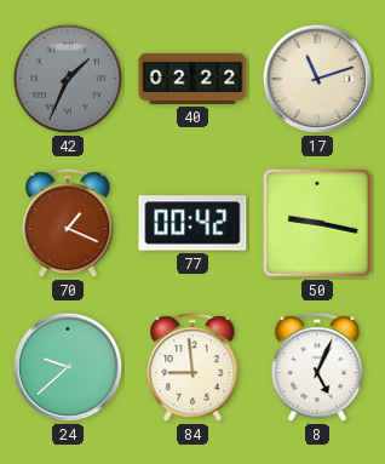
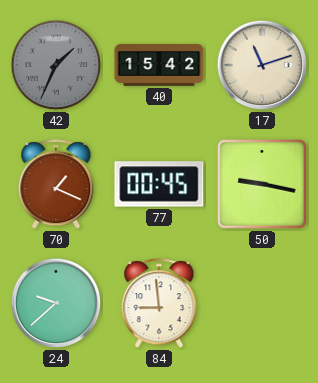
40: 02:22 -> 15:42
77: 00:42 -> 00:45
8: 5:04 -> none
